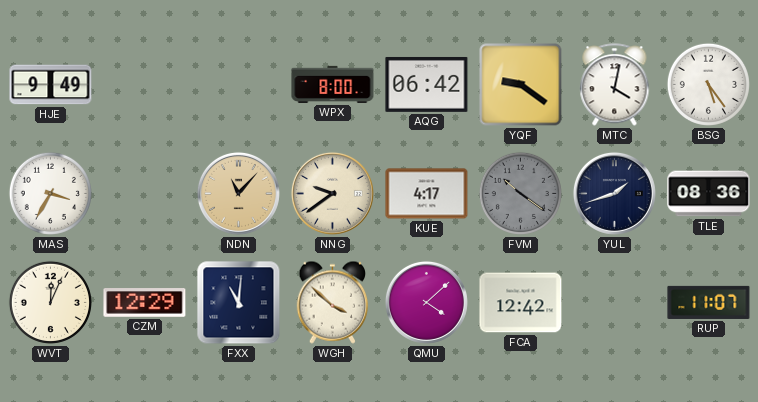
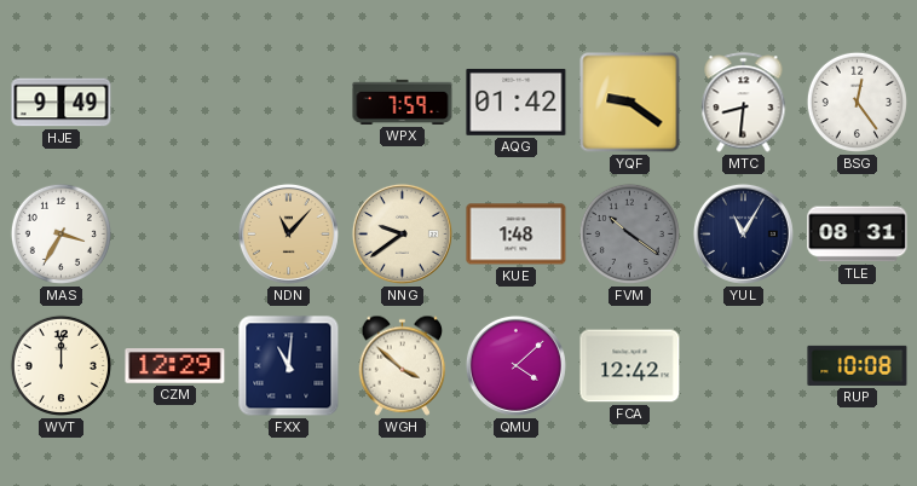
WPX: 8:00 -> 7:59
AQG: 06:42 -> 01:42
MTC: 4:02 -> 8:31
BSG: 5:24 -> 12:24
KUE: 4:17 -> 1:48
YUL: 1:42 -> 11:05
TLE: 08:36 -> 08:31
WVT: 12:04 -> 12:00
RUP: 11:07 -> 10:08
